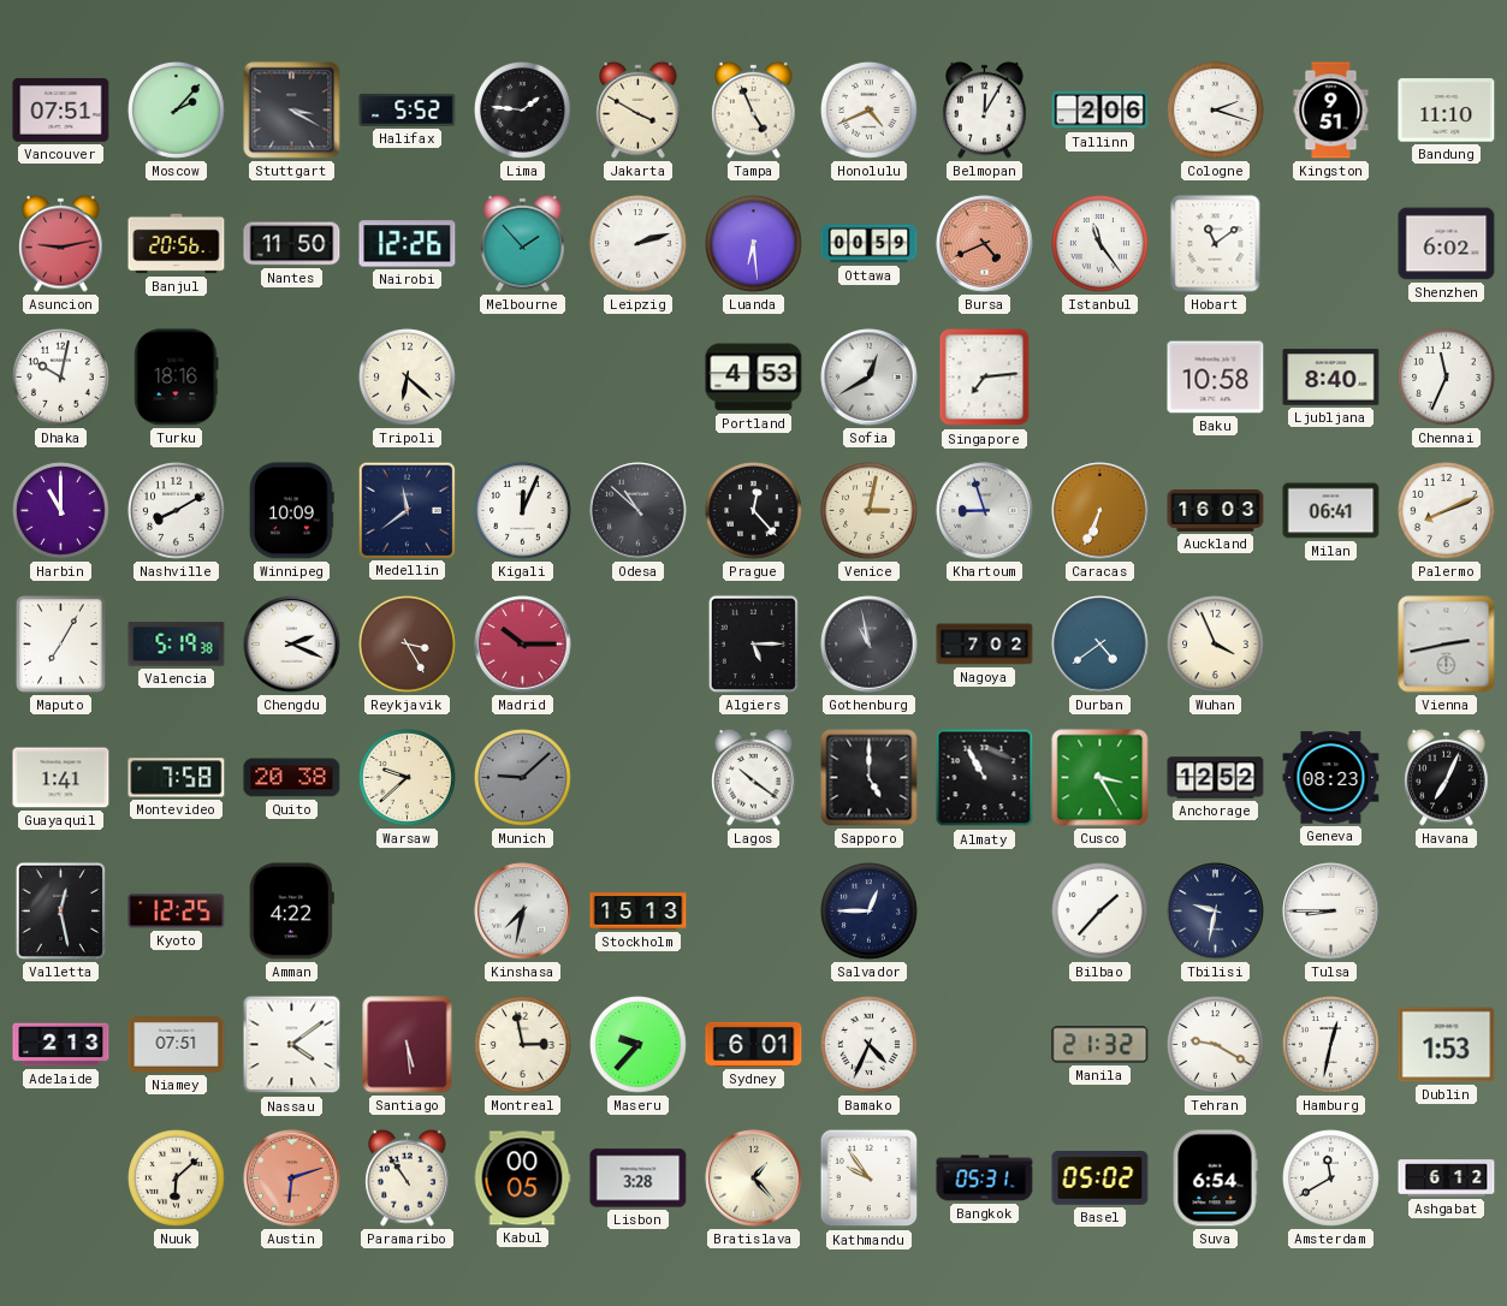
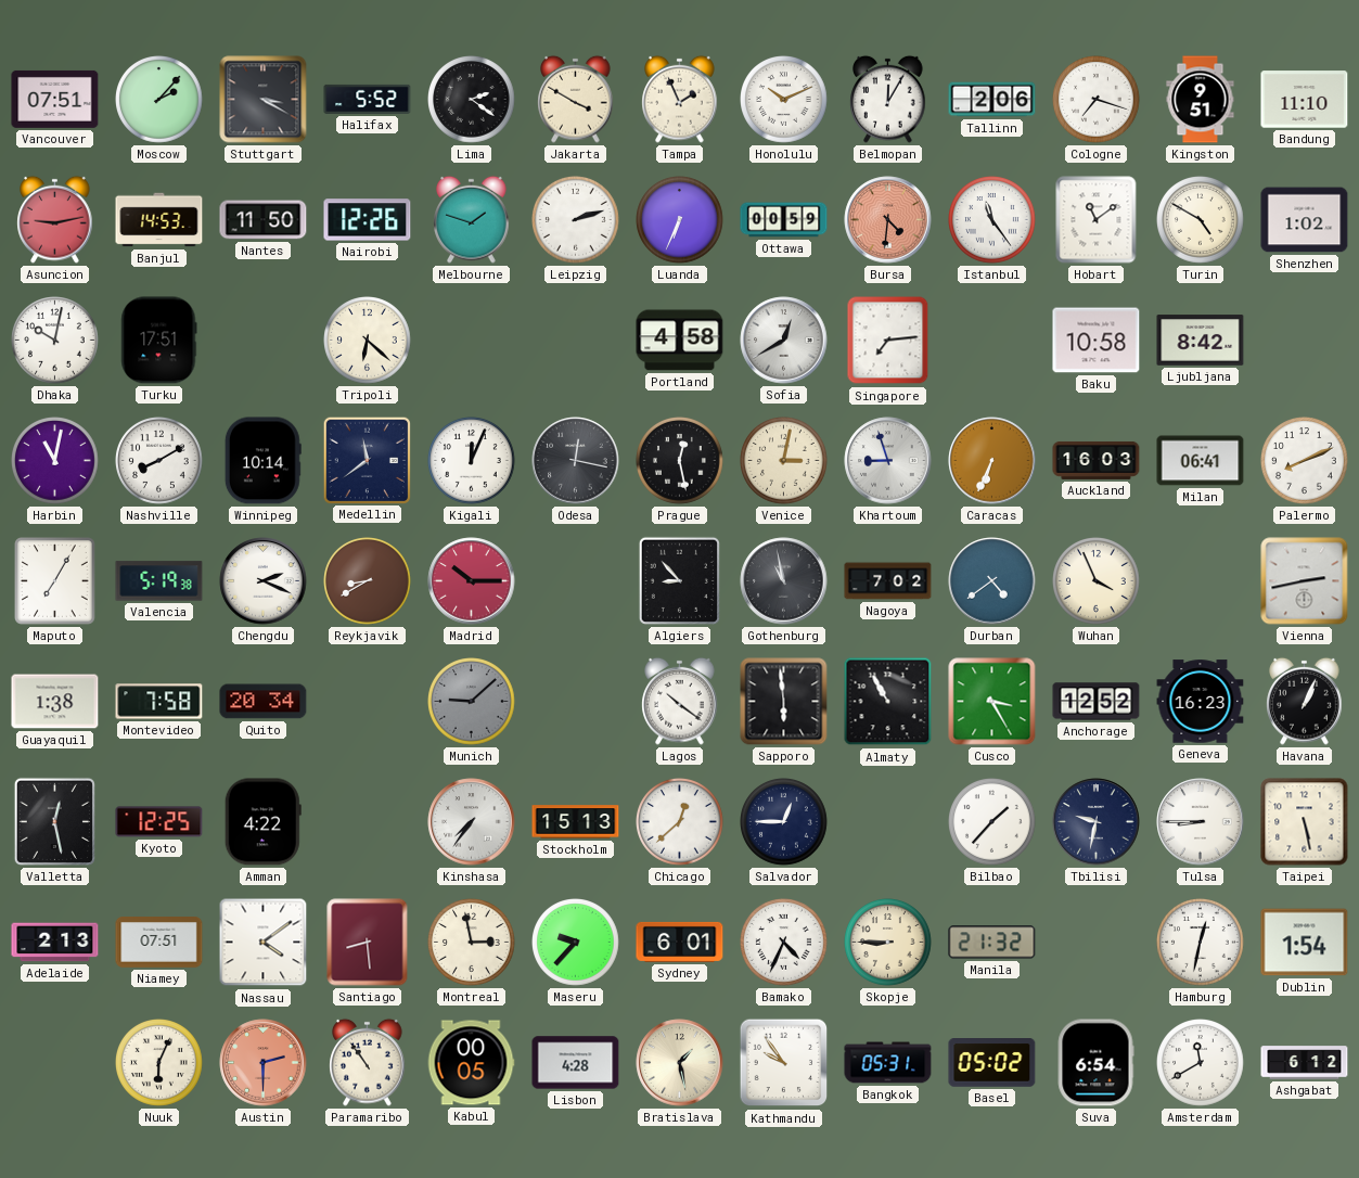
Lima: 1:46 -> 2:21
Tampa: 4:56 -> 1:56
Honolulu: 4:41 -> 10:11
Cologne: 2:18 -> 7:18
Banjul: 20:56 -> 14:53
Melbourne: 1:53 -> 1:48
Luanda: 6:29 -> 6:34
Bursa: 4:41 -> 4:31
Turin: none -> 4:50
Shenzhen: 6:02 -> 1:02
Turku: 18:16 -> 17:51
Portland: 4:53 -> 4:58
Ljubljana: 8:40 -> 8:42
Chennai: 11:34 -> none
Harbin: 11:00 -> 11:02
Winnipeg: 10:09 -> 10:14
Odesa: 10:52 -> 12:17
Prague: 12:23 -> 12:28
Reykjavik: 3:25 -> 8:40
Algiers: 5:15 -> 8:53
Guayaquil: 1:41 -> 1:38
Quito: 20:38 -> 20:34
Warsaw: 9:38 -> none
Sapporo: 5:00 -> 5:59
Geneva: 08:23 -> 16:23
Havana: 7:04 -> 1:04
Kinshasa: 7:32 -> 7:36
Chicago: none -> 12:38
Taipei: none -> 5:28
Santiago: 5:29 -> 8:29
Skopje: none -> 8:45
Tehran: 9:20 -> none
Dublin: 1:53 -> 1:54
Nuuk: 6:08 -> 6:04
Austin: 6:12 -> 2:30
Lisbon: 3:28 -> 4:28
Bratislava: 1:23 -> 1:28
